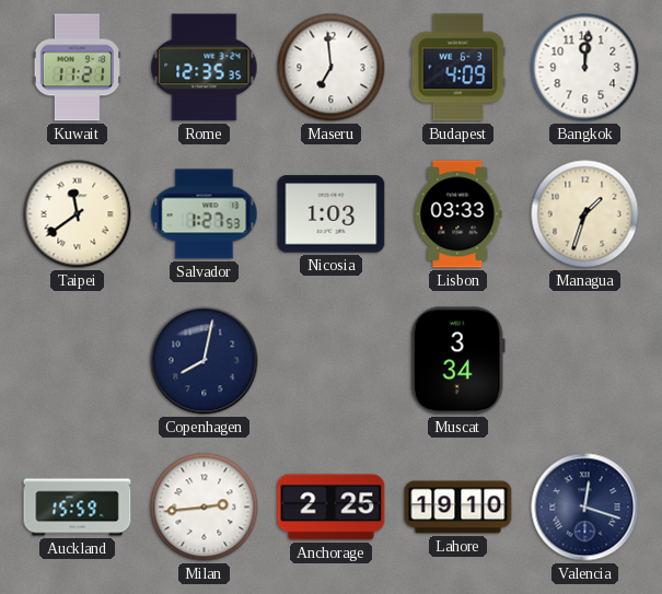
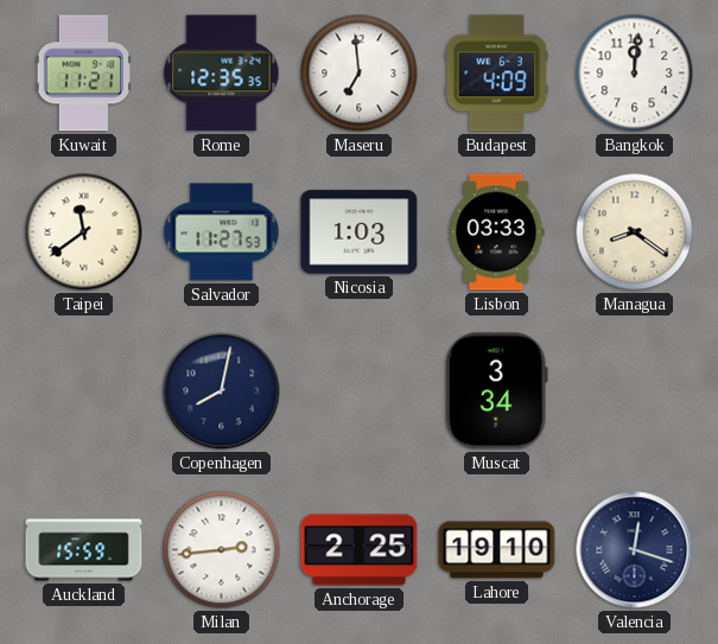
Salvador: 1:27 -> 11:27
Managua: 1:33 -> 8:21
